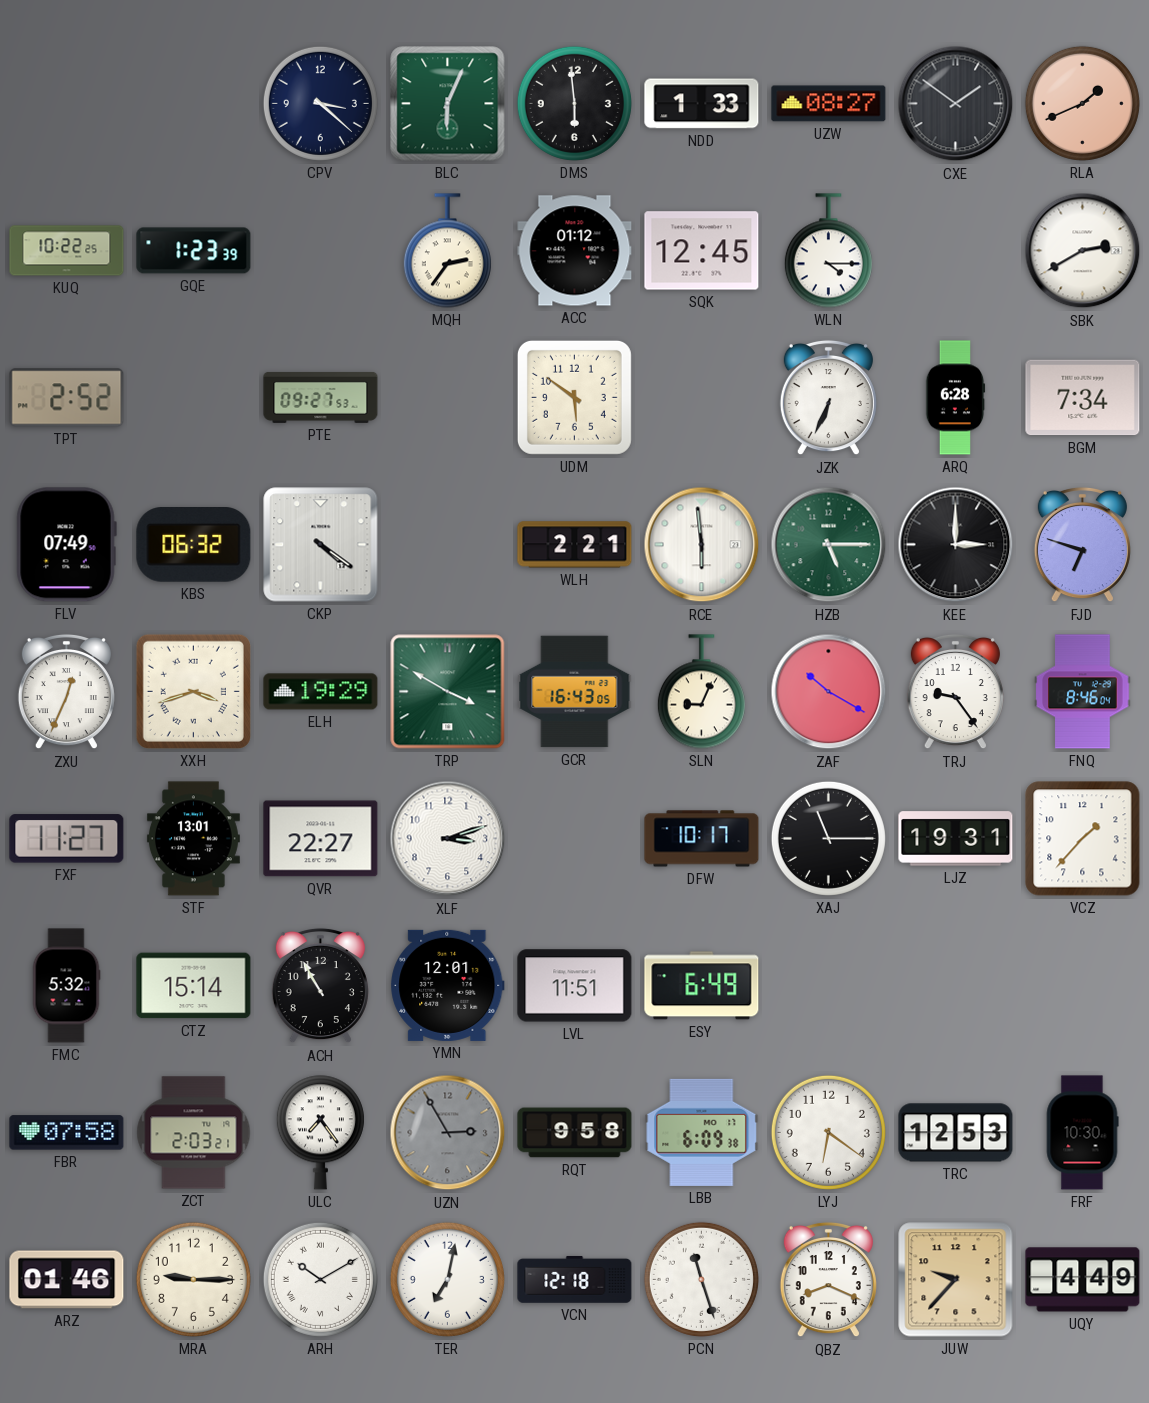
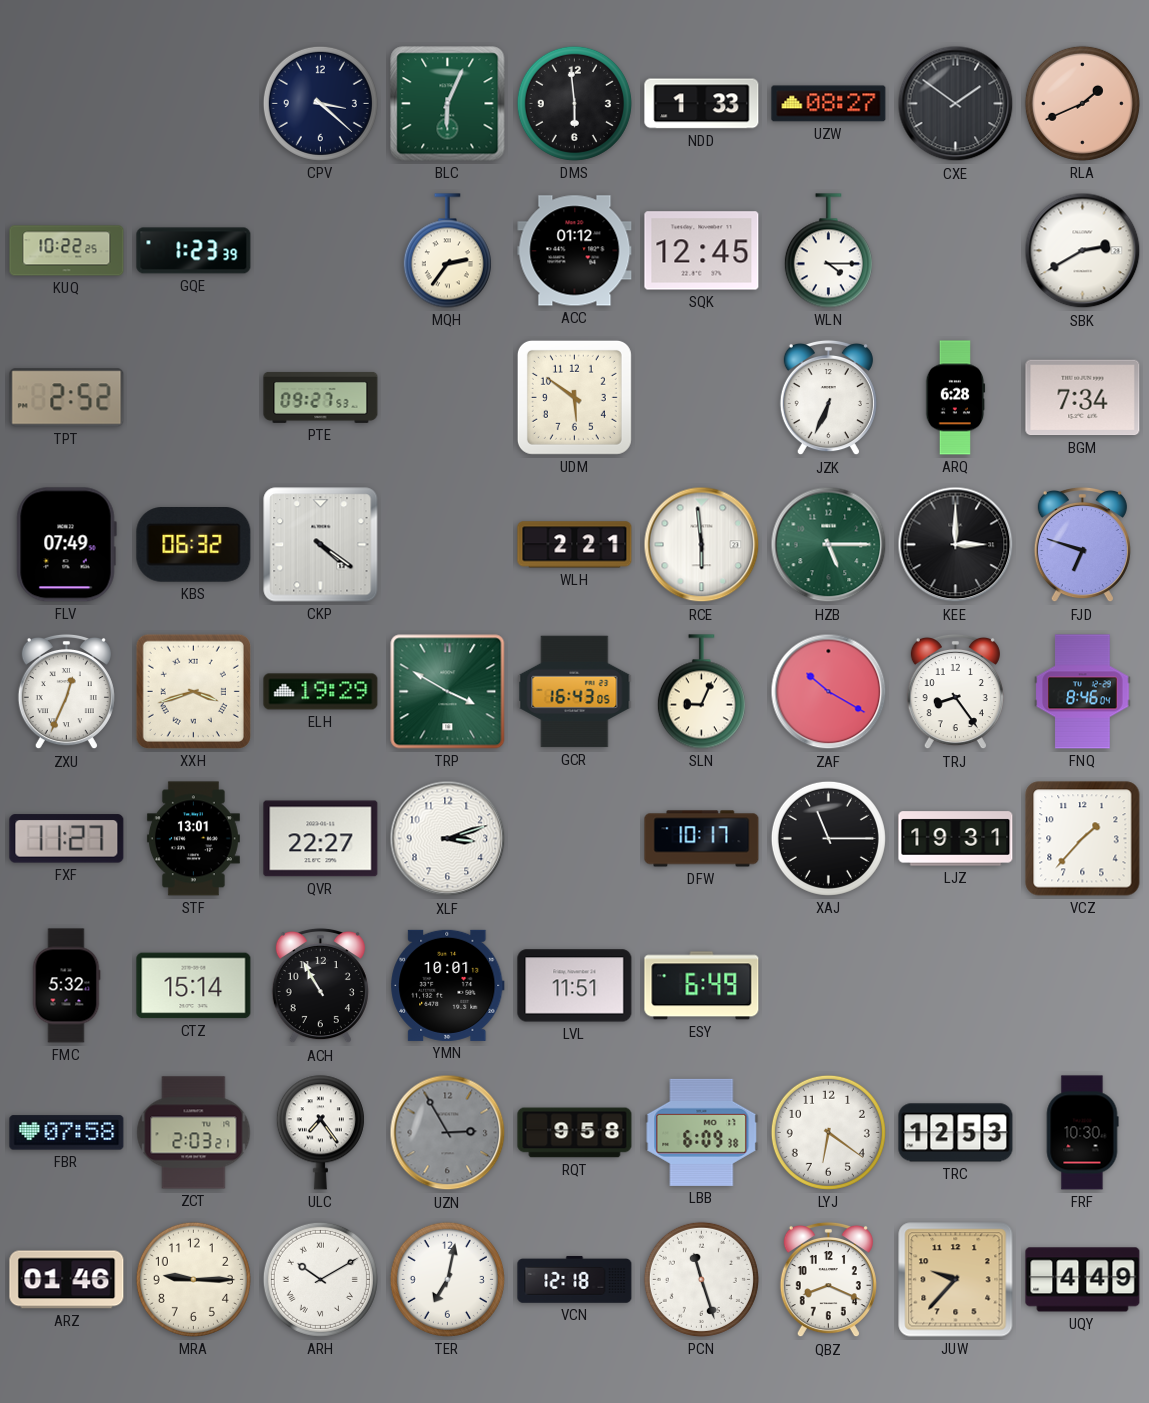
TRJ: 9:24 -> 8:24
YMN: 12:01 -> 10:01
